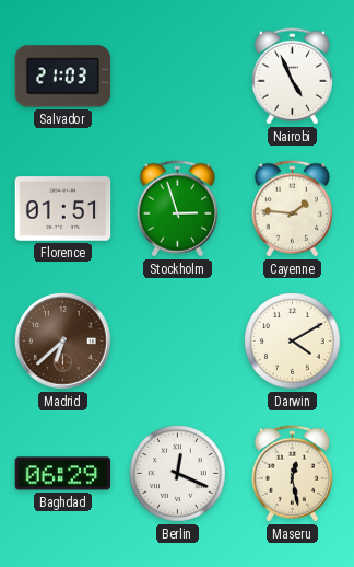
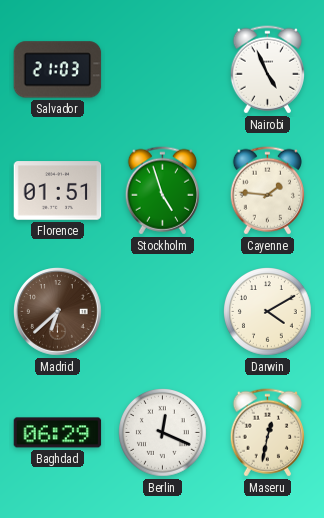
Stockholm: 2:57 -> 4:57
Maseru: 12:28 -> 12:32
